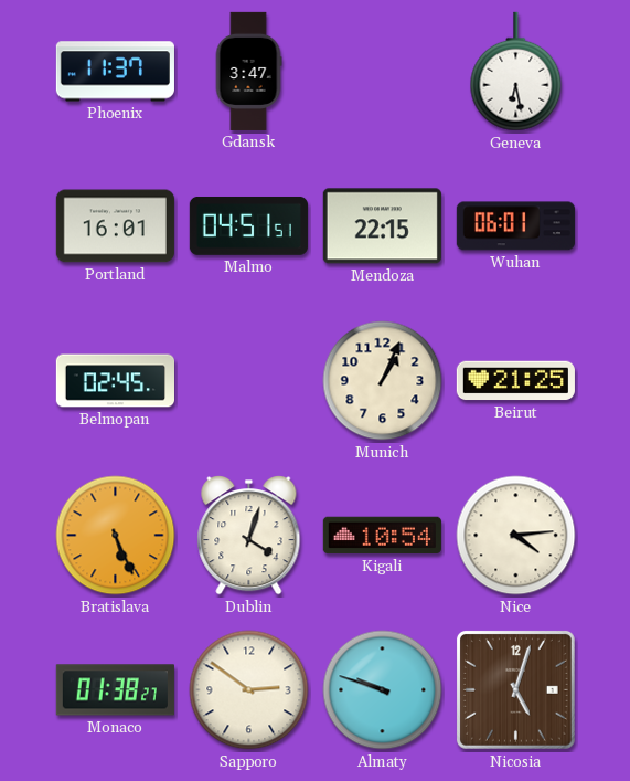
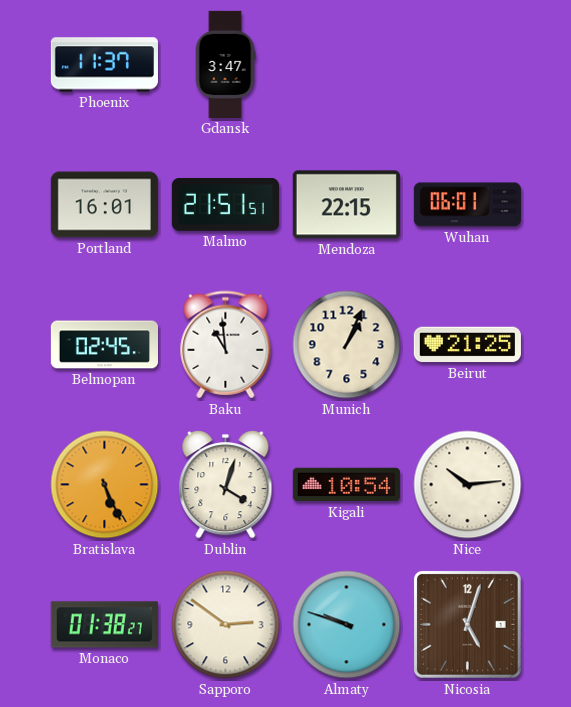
Geneva: 6:28 -> none
Malmo: 04:51 -> 21:51
Baku: none -> 10:59
Nice: 4:14 -> 10:14
